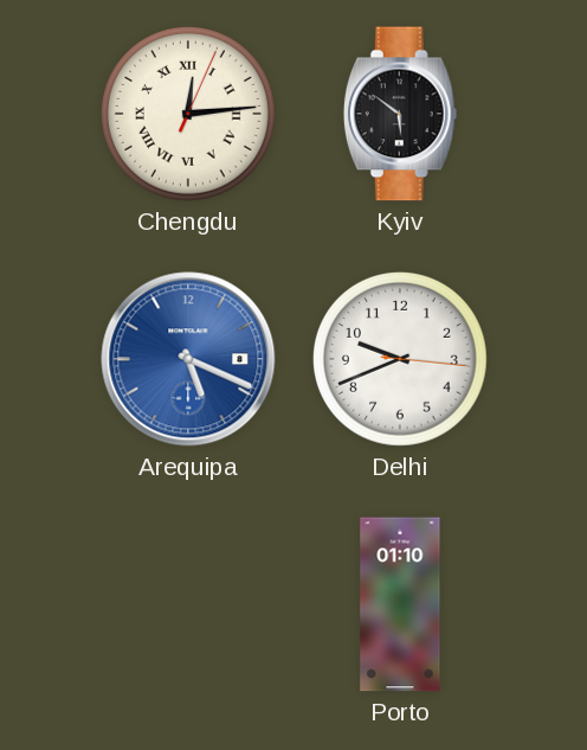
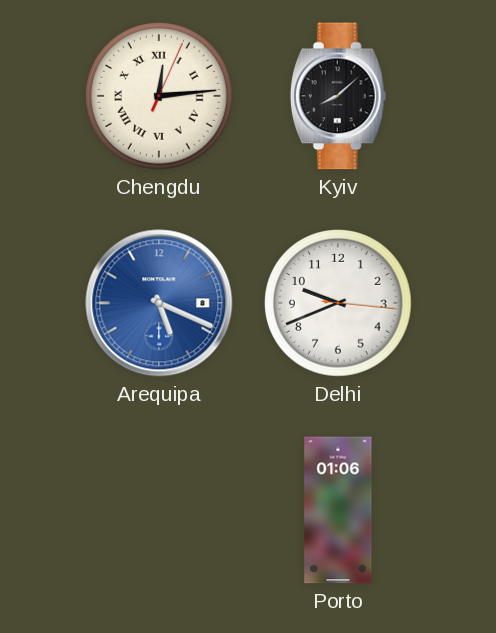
Kyiv: 5:51 -> 8:08
Porto: 01:10 -> 01:06
